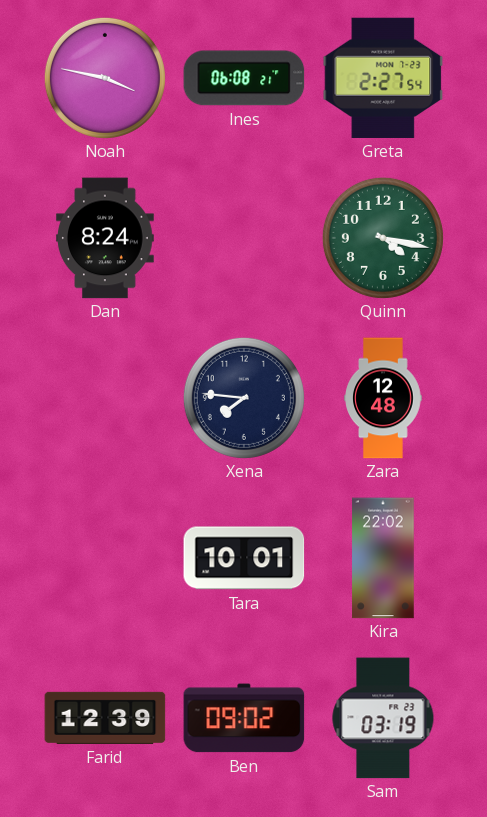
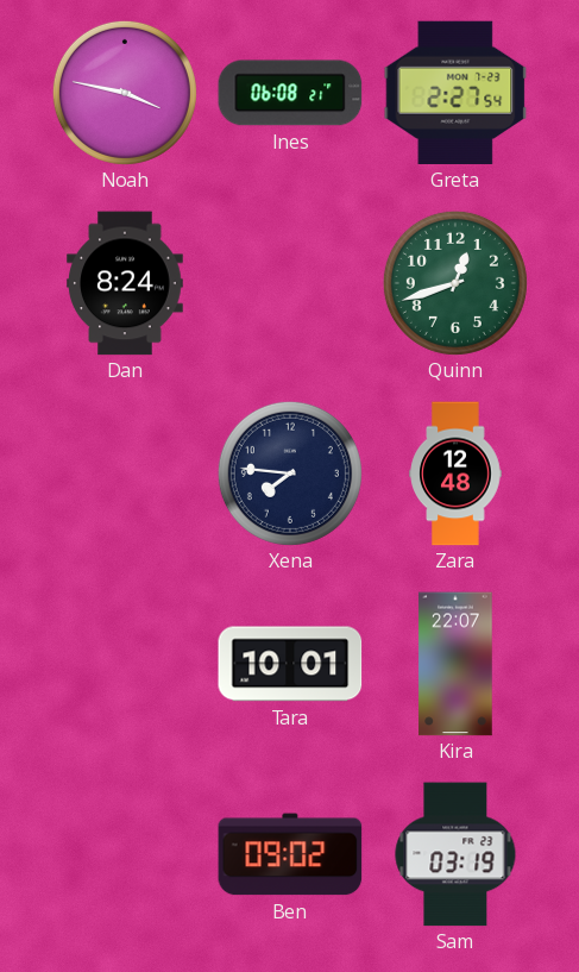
Quinn: 4:17 -> 12:42
Kira: 22:02 -> 22:07
Farid: 12:39 -> none
